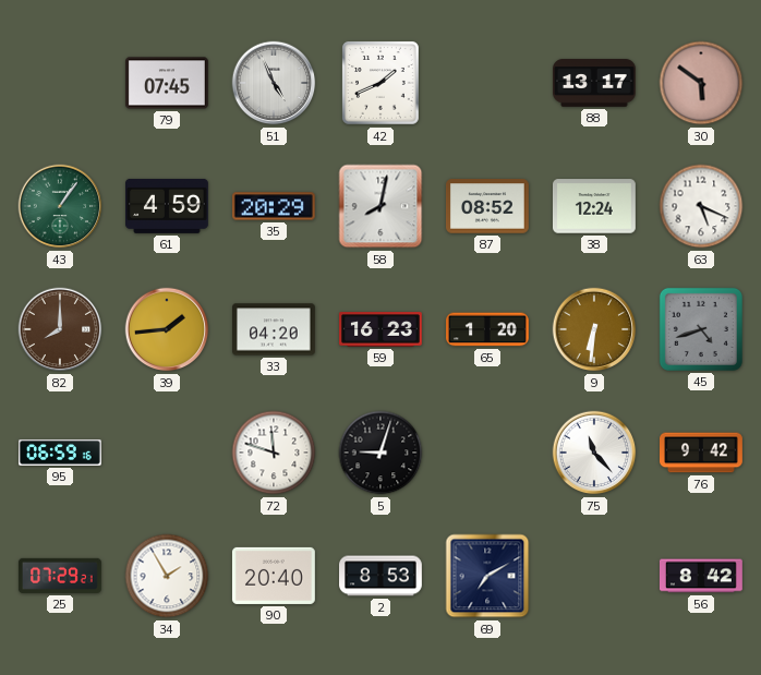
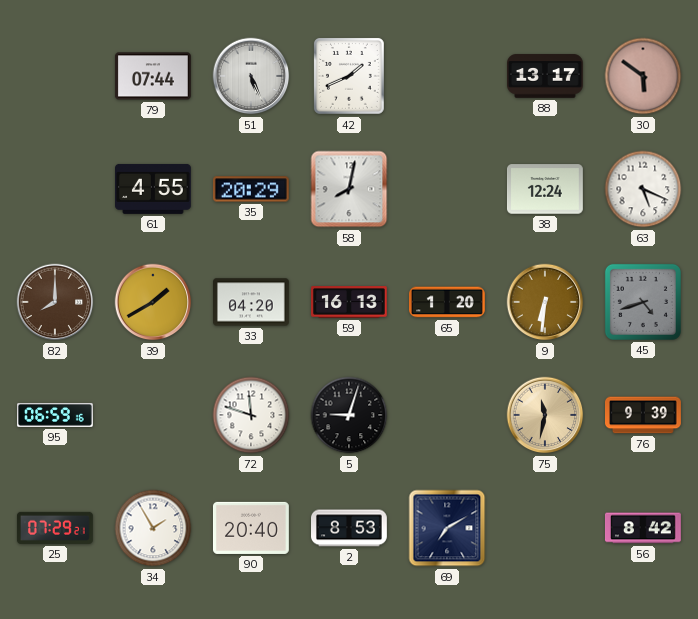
79: 07:45 -> 07:44
51: 4:56 -> 5:26
43: 1:06 -> none
61: 4:59 -> 4:55
87: 08:52 -> none
39: 1:44 -> 1:40
59: 16:23 -> 16:13
75: 11:23 -> 11:32
75 dial: white -> champagne
76: 9:42 -> 9:39
